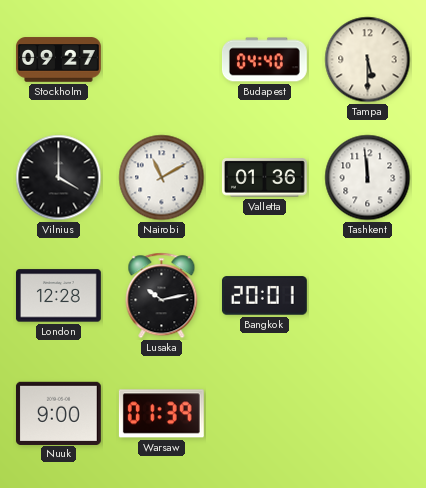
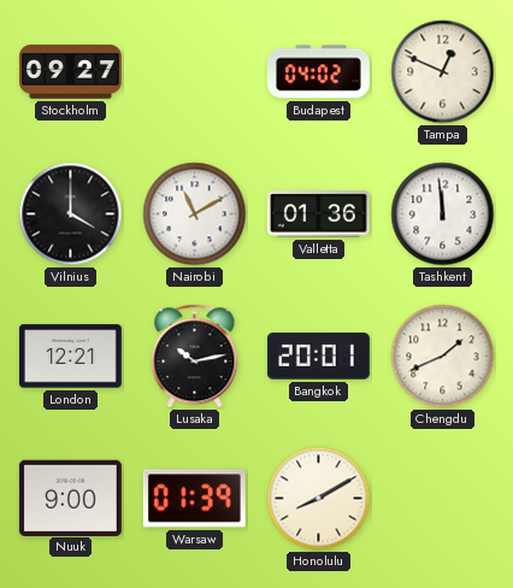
Budapest: 04:40 -> 04:02
Tampa: 5:30 -> 12:49
London: 12:28 -> 12:21
Chengdu: none -> 1:41
Honolulu: none -> 8:10
